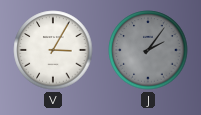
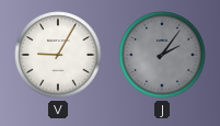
V: 3:05 -> 9:05
